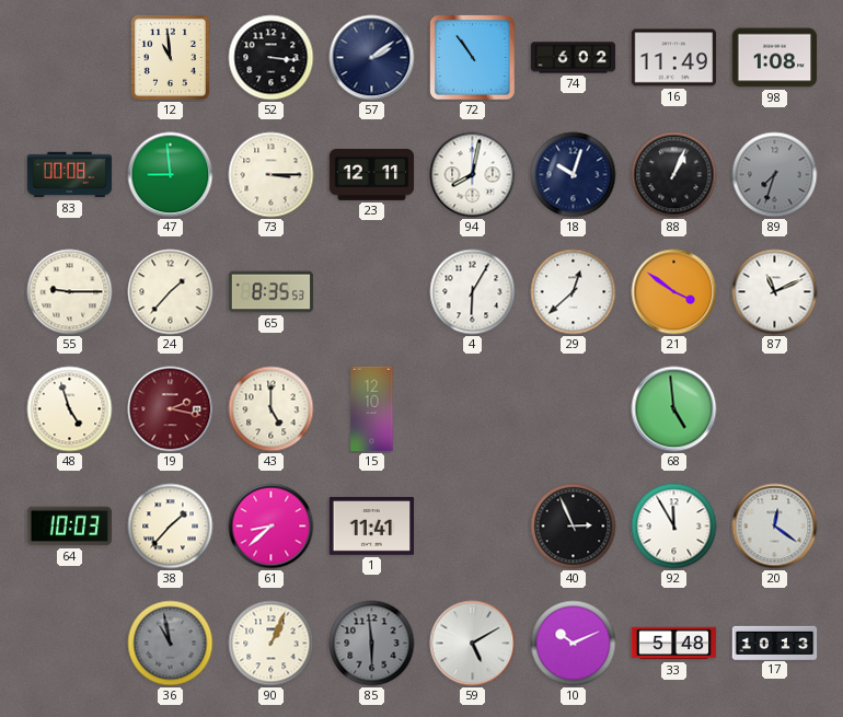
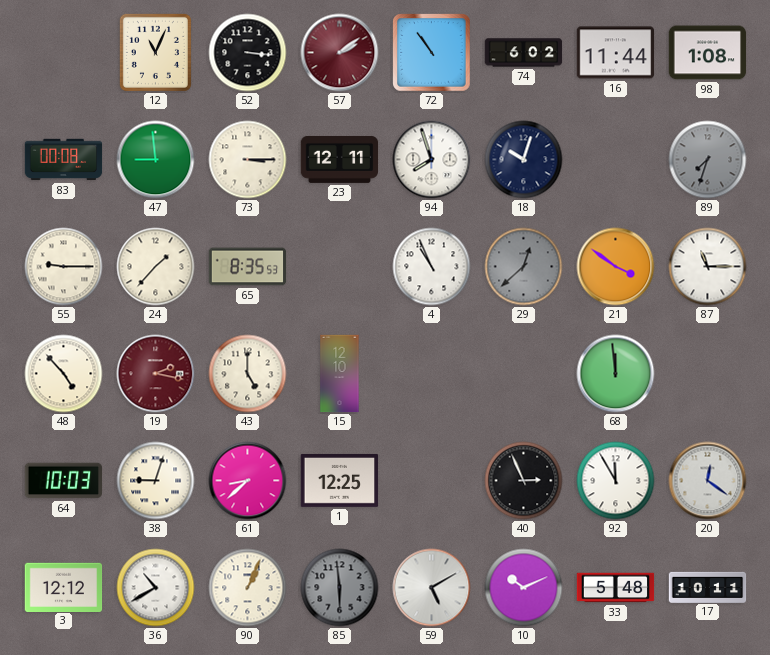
12: 10:59 -> 11:04
57 dial: navy -> burgundy
16: 11:49 -> 11:44
94: 8:02 -> 7:57
88: 1:04 -> none
4: 6:05 -> 10:56
29 dial: white -> grey
87: 11:11 -> 11:15
48: 4:57 -> 4:53
68: 4:59 -> 11:59
38: 1:37 -> 9:03
1: 11:41 -> 12:25
3: none -> 12:12
36: 10:58 -> 10:40
36 dial: grey -> white
17: 10:13 -> 10:11
